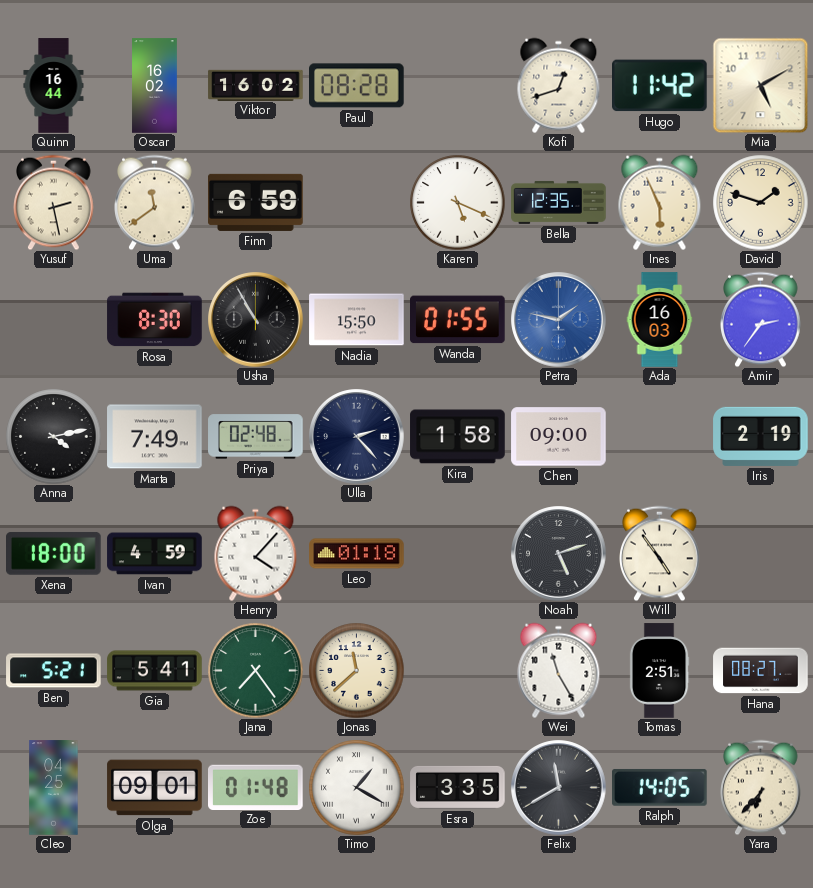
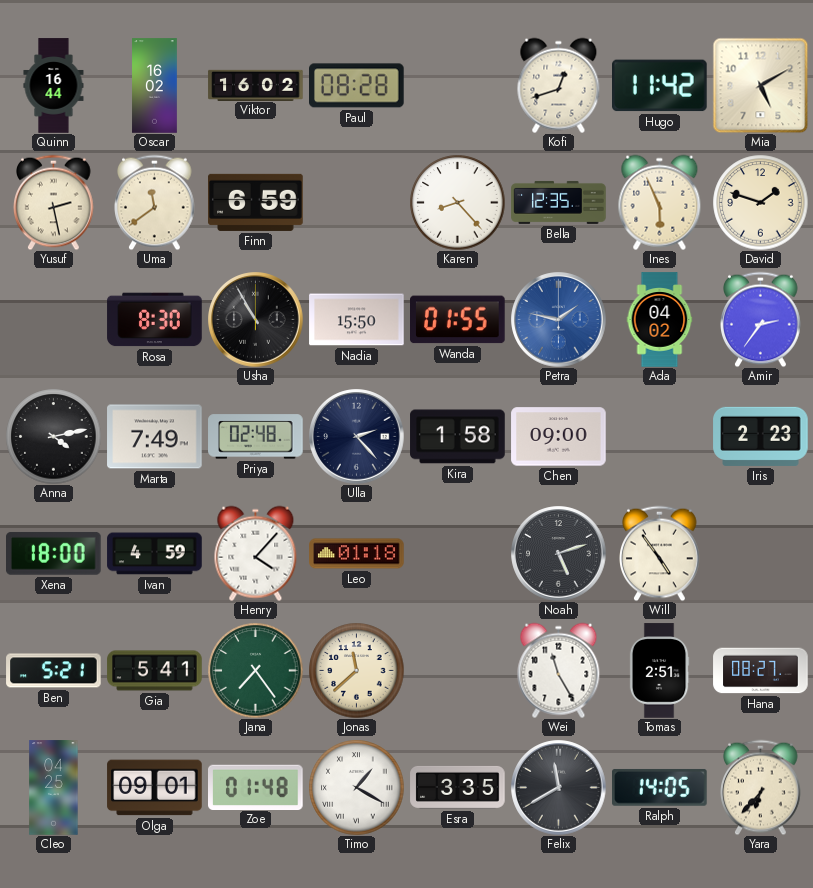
Karen: 5:19 -> 8:23
Ada: 16:03 -> 04:02
Iris: 2:19 -> 2:23
